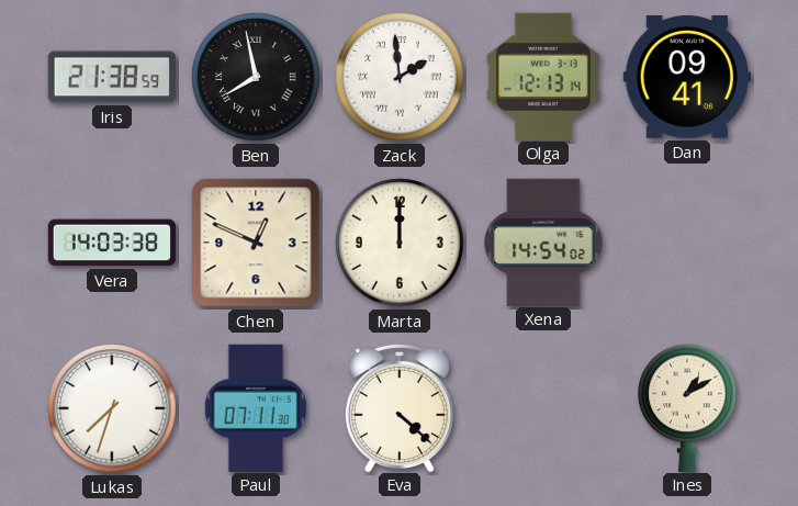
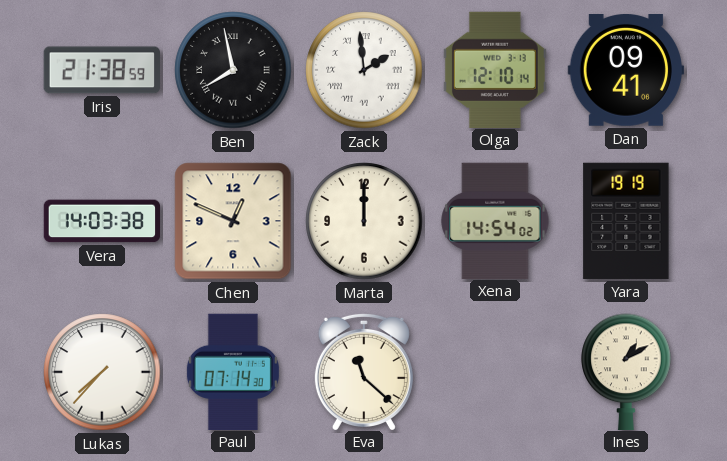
Olga: 12:13 -> 12:10
Yara: none -> 19:19
Lukas: 7:33 -> 7:37
Paul: 07:11 -> 07:14
Eva: 4:22 -> 11:22
